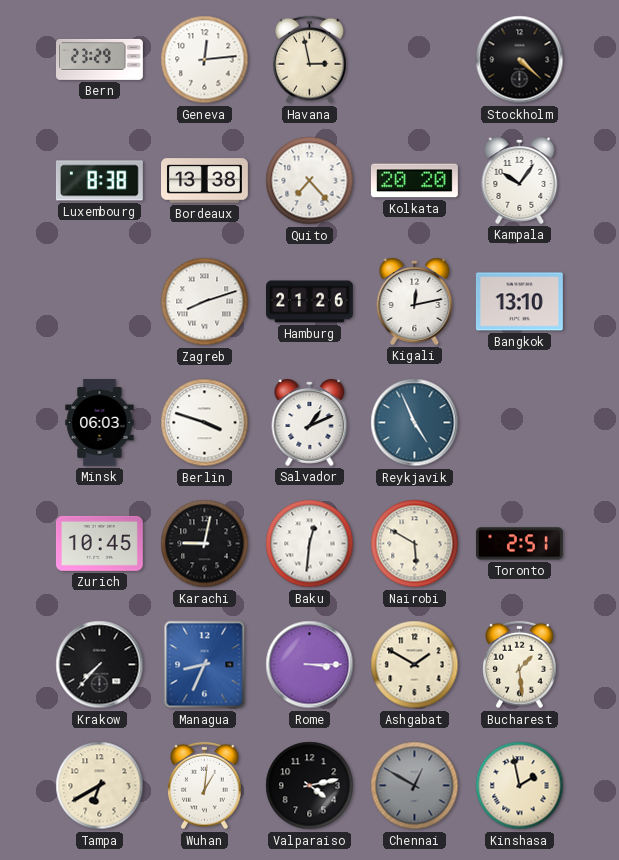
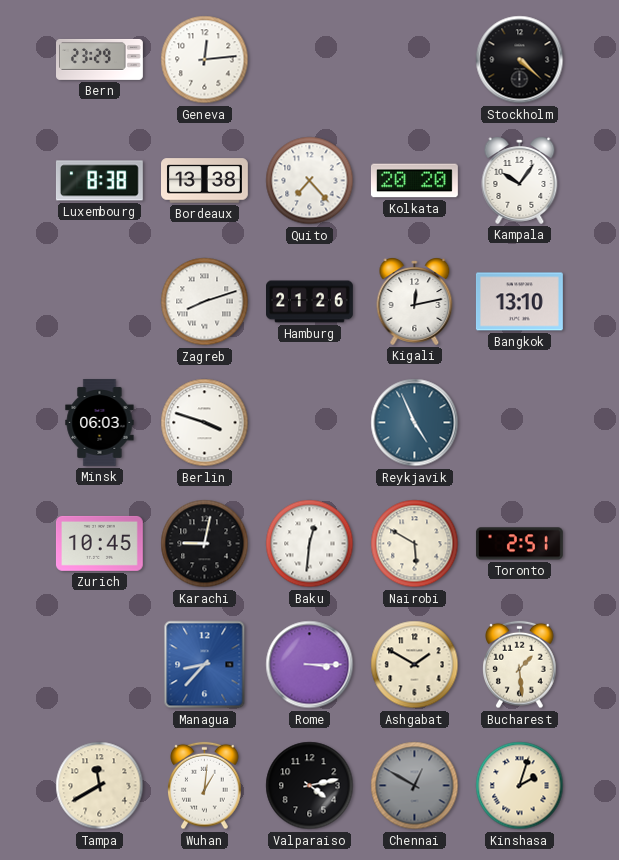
Havana: 2:58 -> none
Salvador: 1:11 -> none
Krakow: 7:37 -> none
Managua: 8:34 -> 8:37
Tampa: 6:40 -> 11:40
Kinshasa: 1:58 -> 2:03
